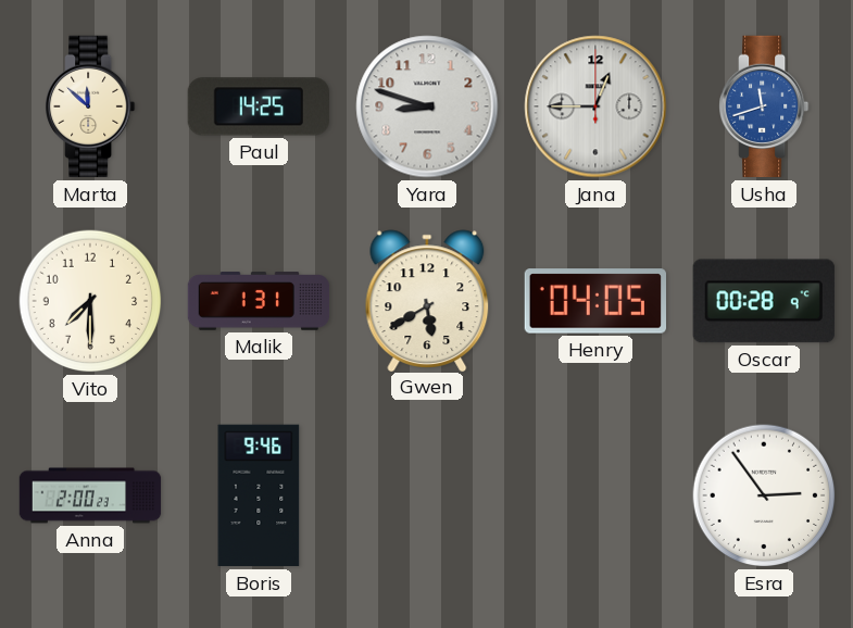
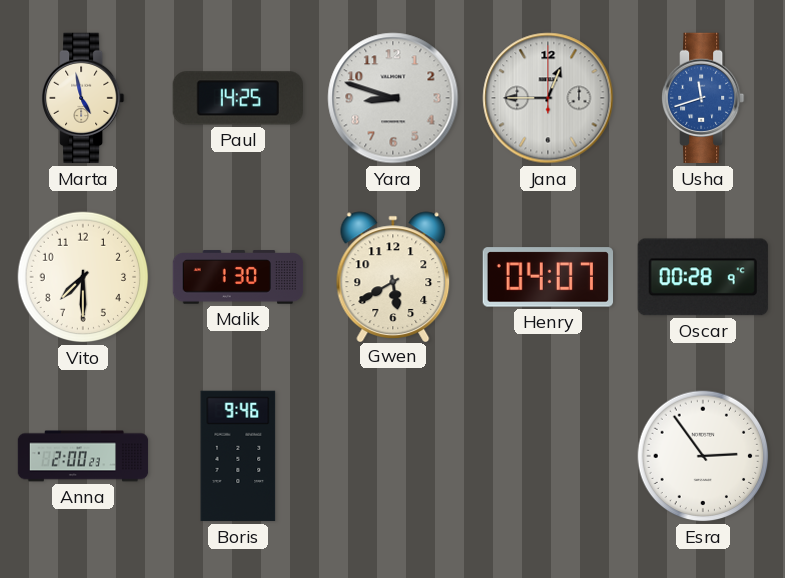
Marta: 11:52 -> 4:58
Malik: 1:31 -> 1:30
Henry: 04:05 -> 04:07
